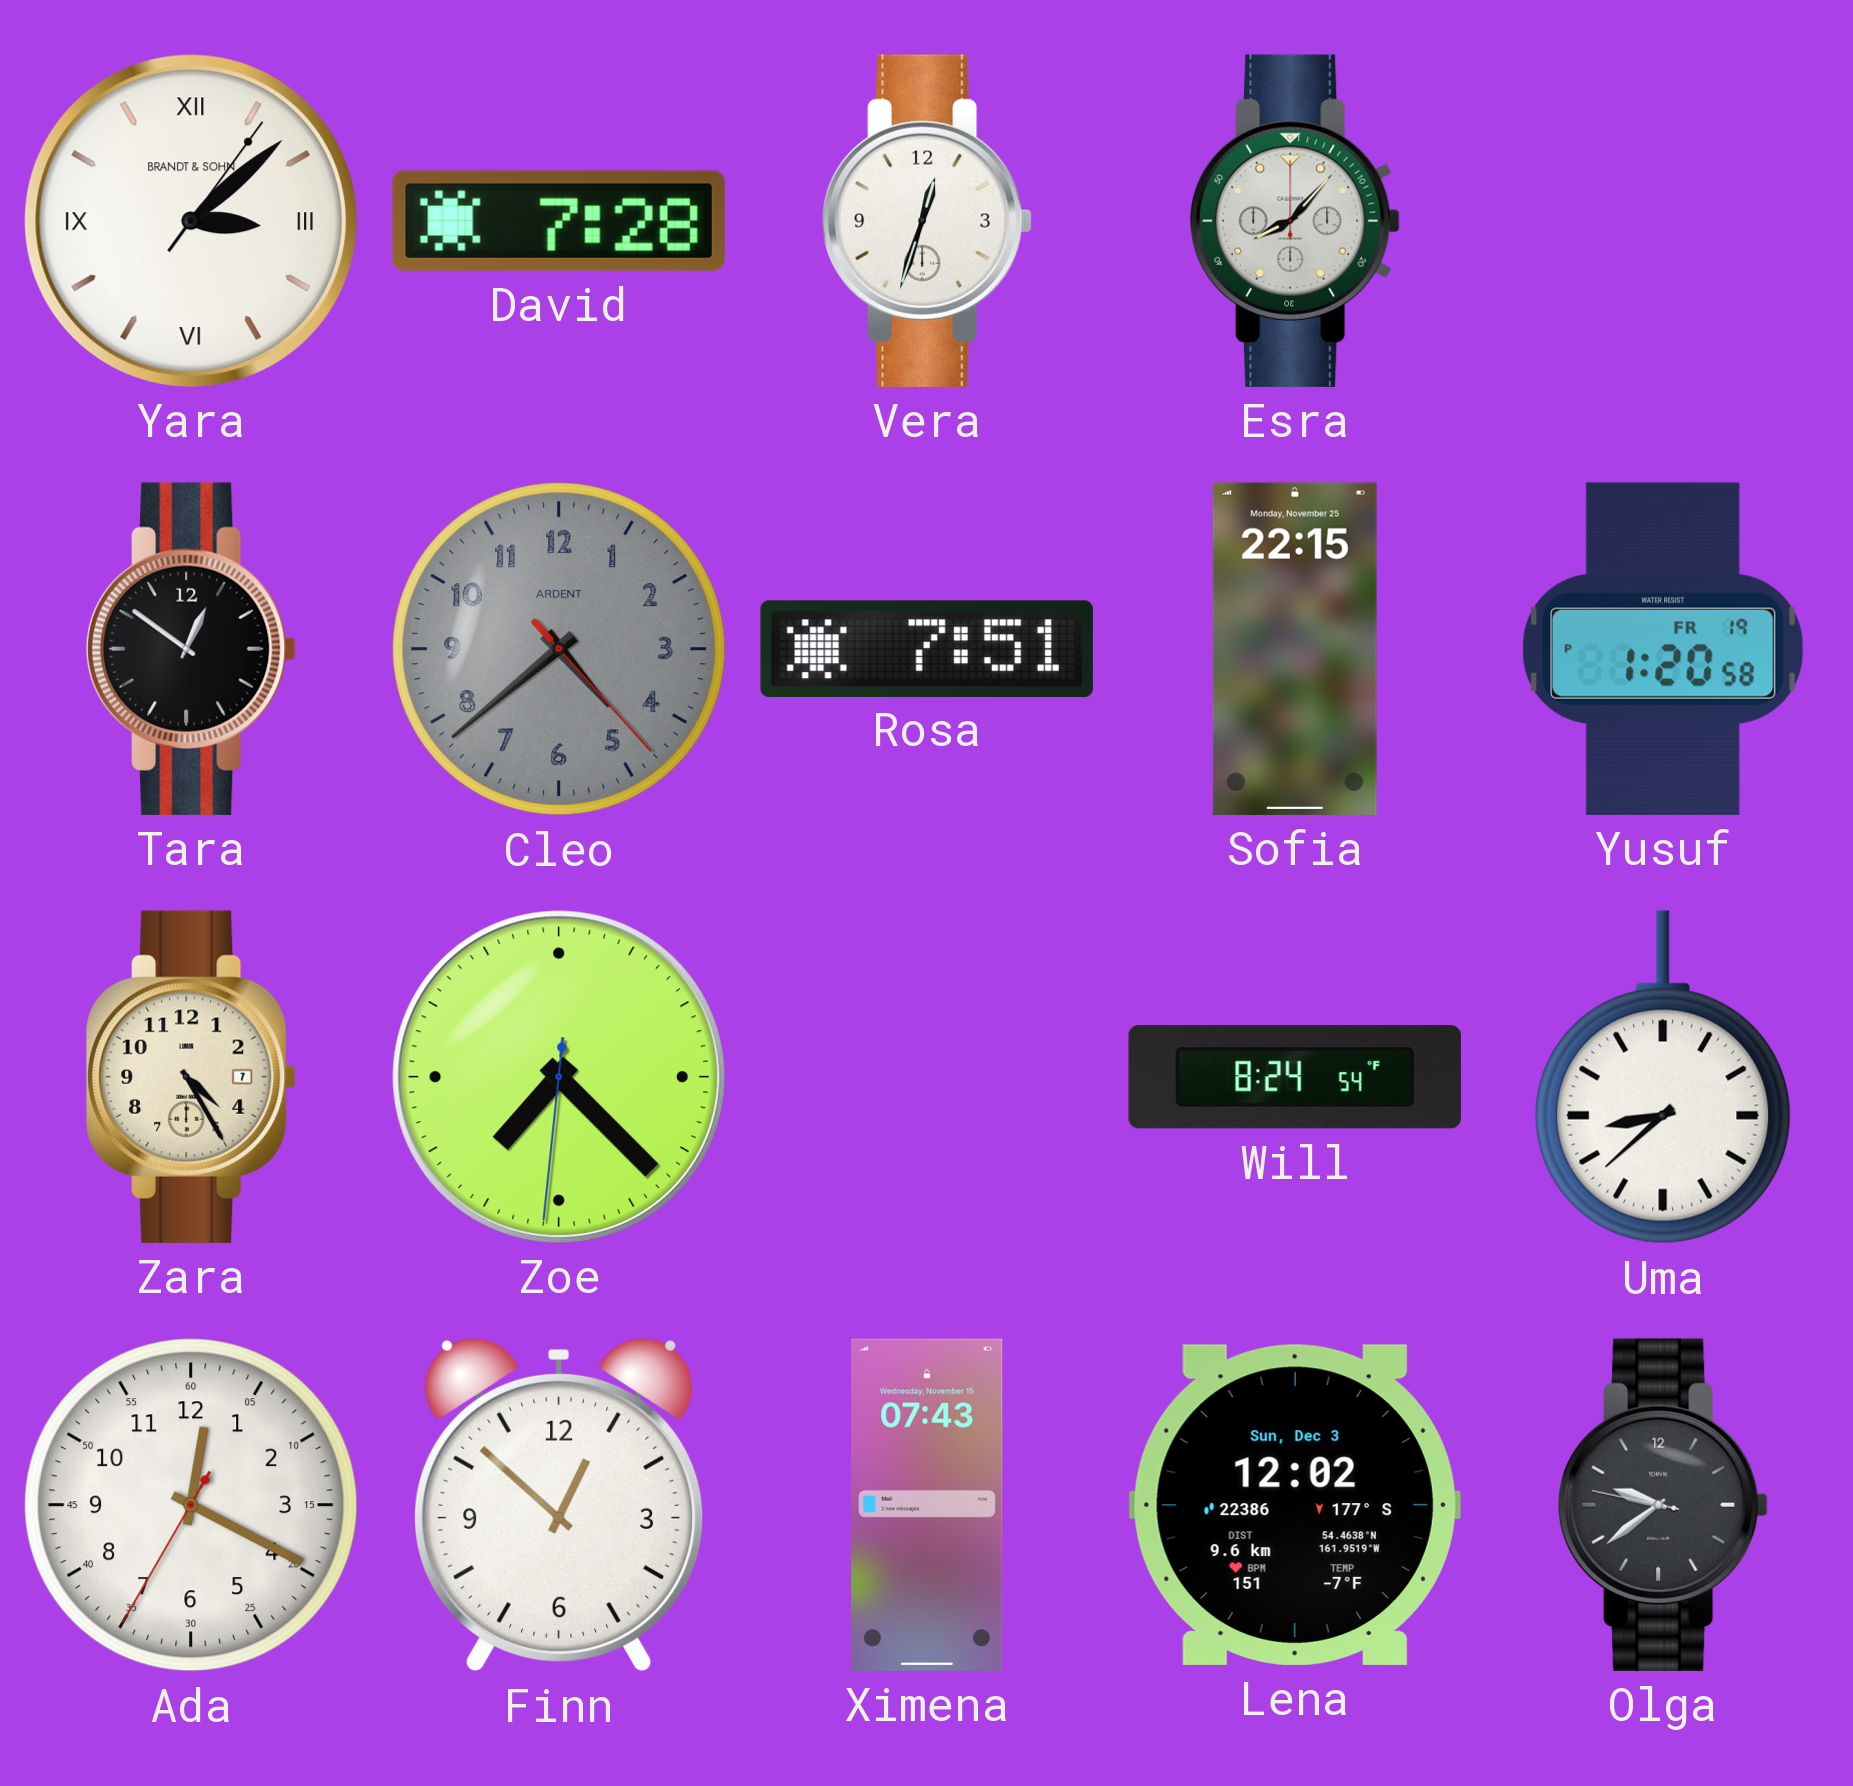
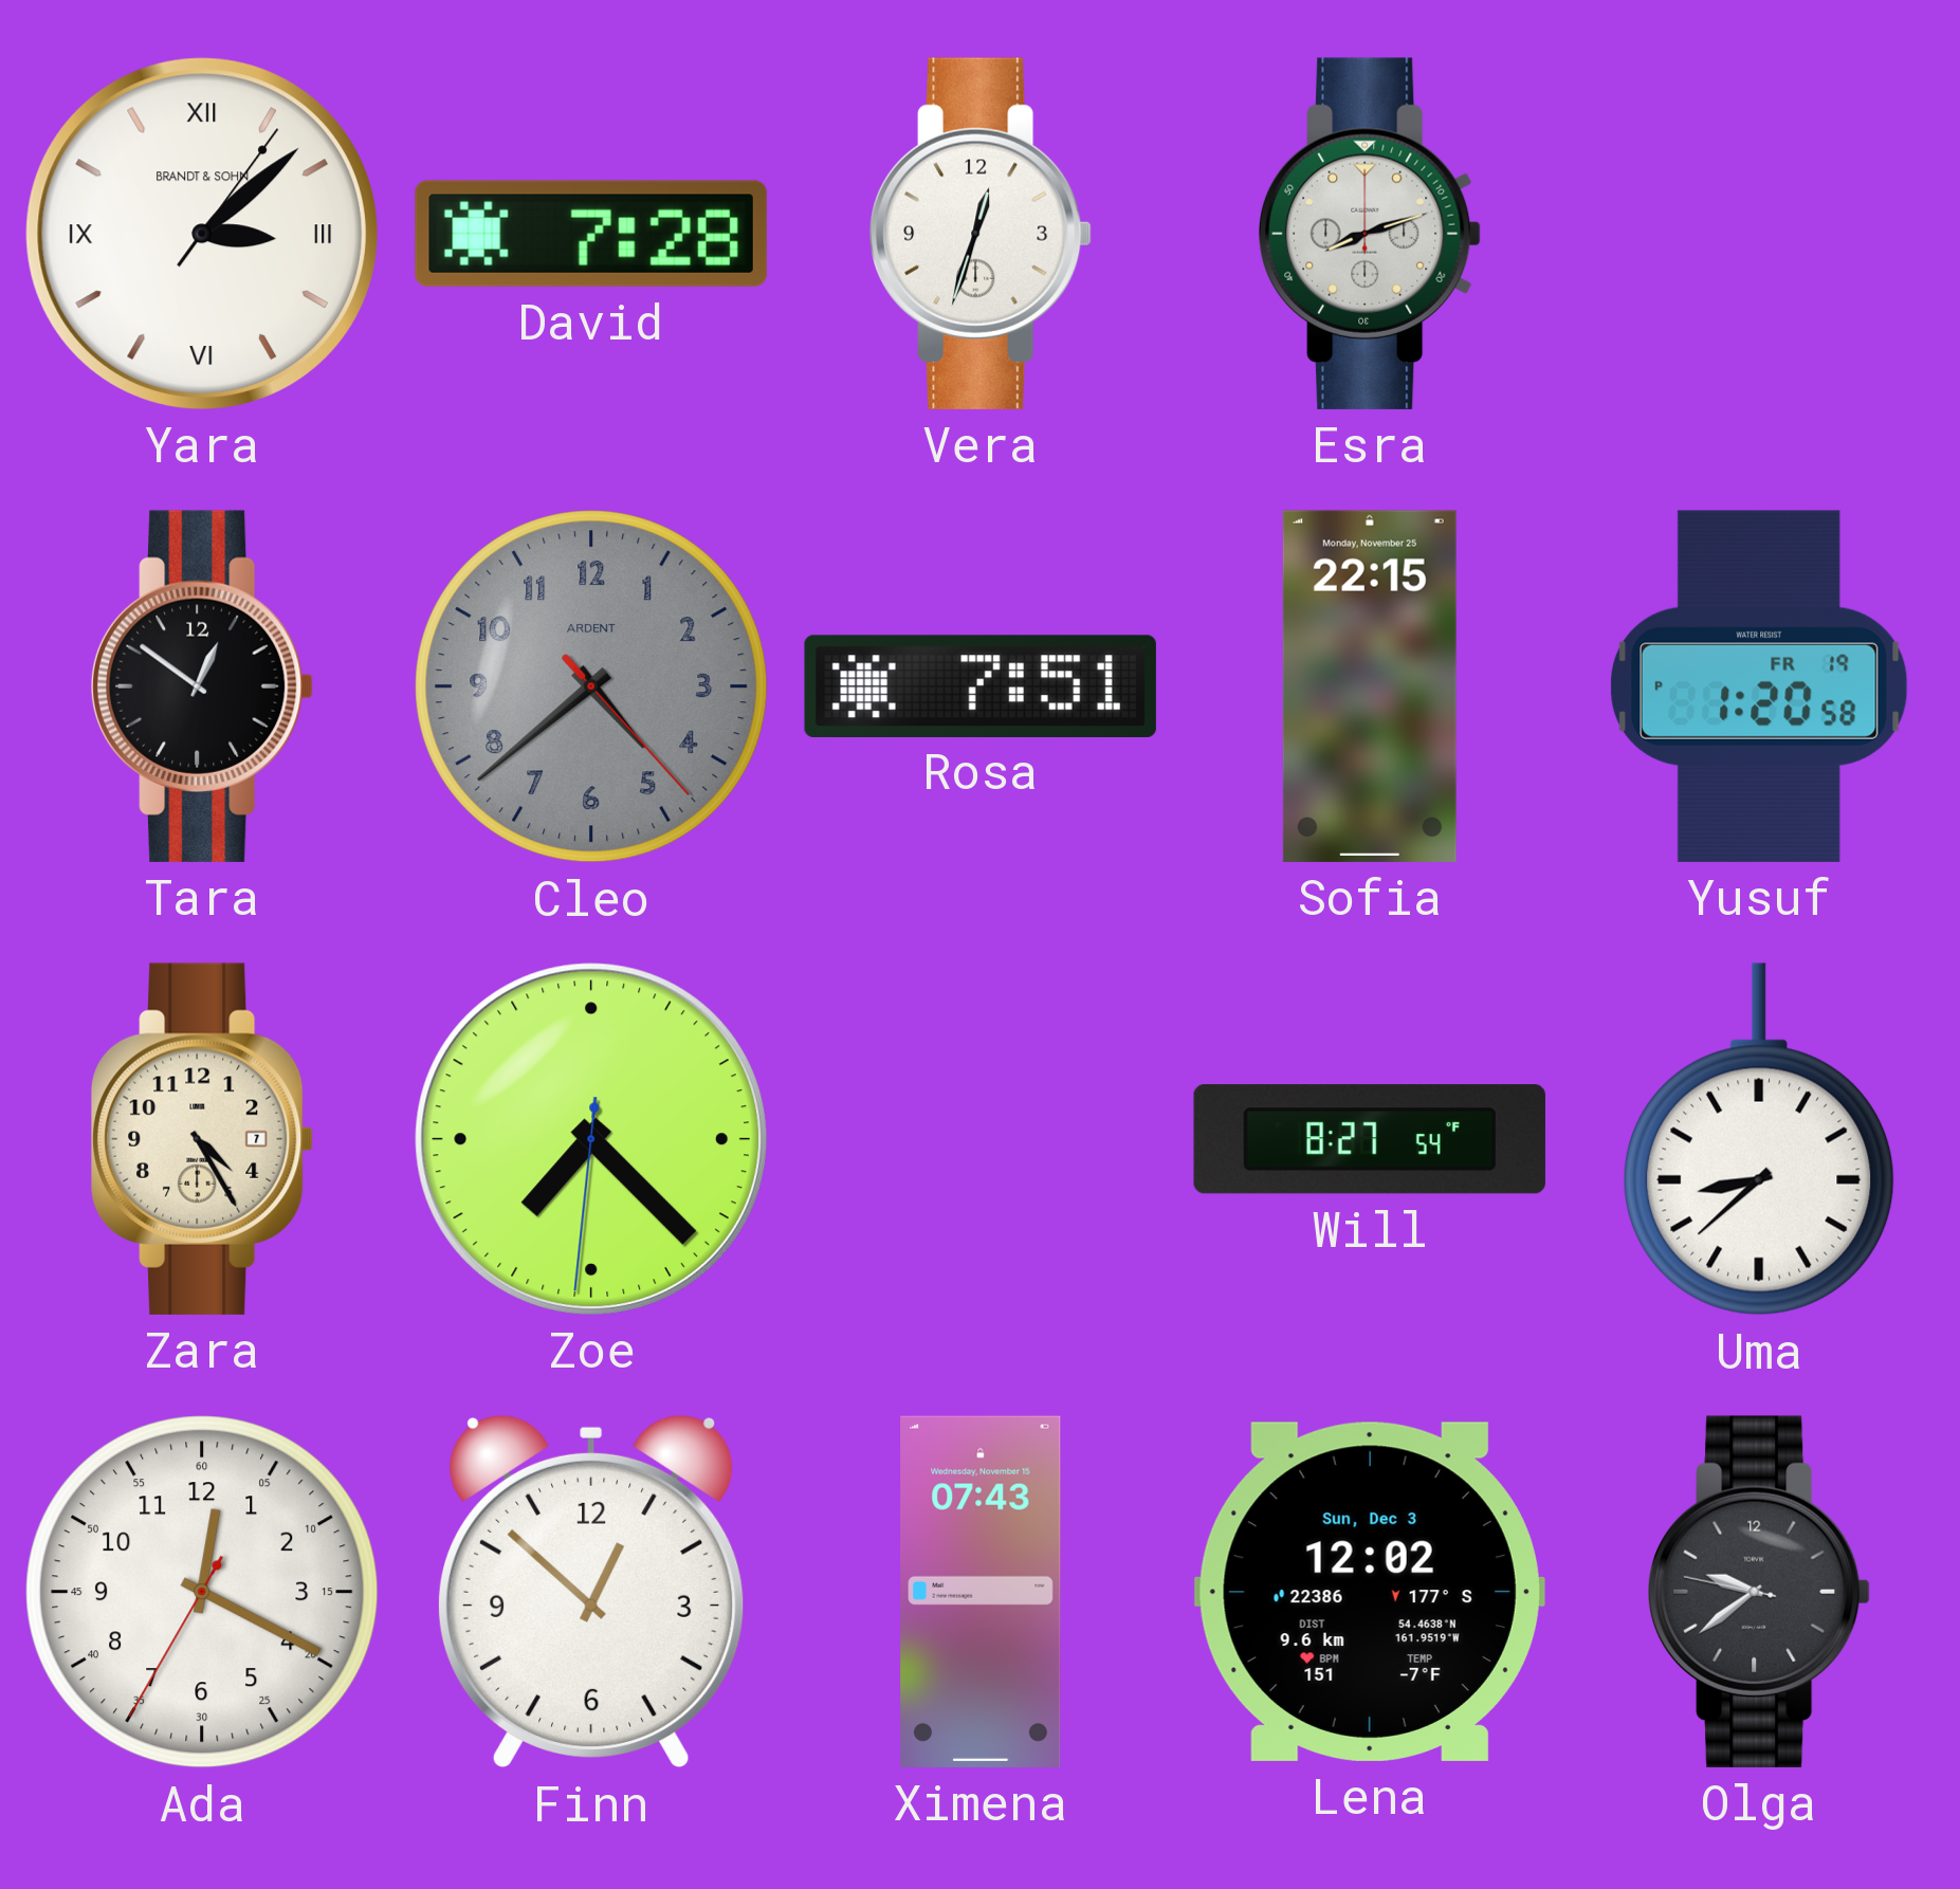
Esra: 8:07 -> 8:12
Will: 8:24 -> 8:27
